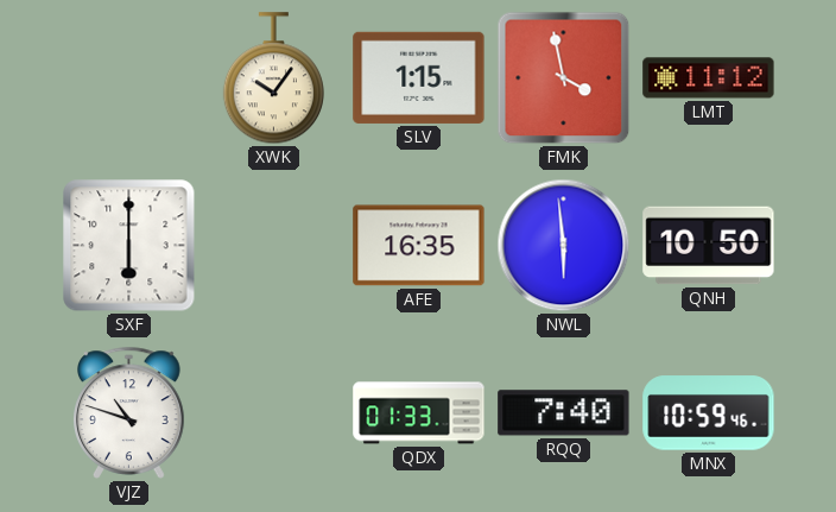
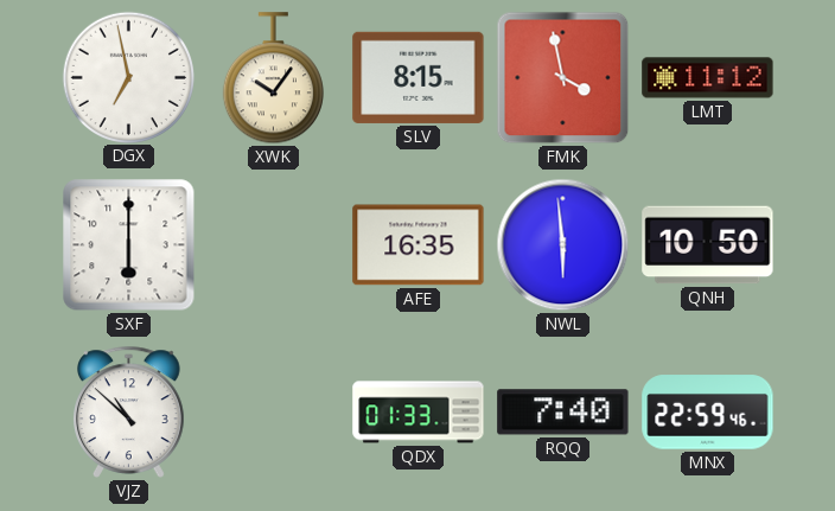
DGX: none -> 6:58
SLV: 1:15 -> 8:15
VJZ: 10:48 -> 10:52
MNX: 10:59 -> 22:59
